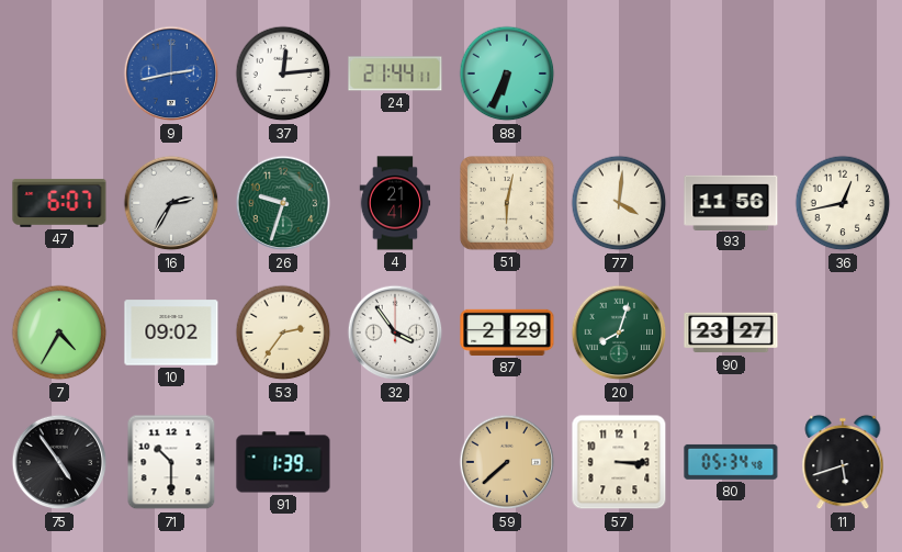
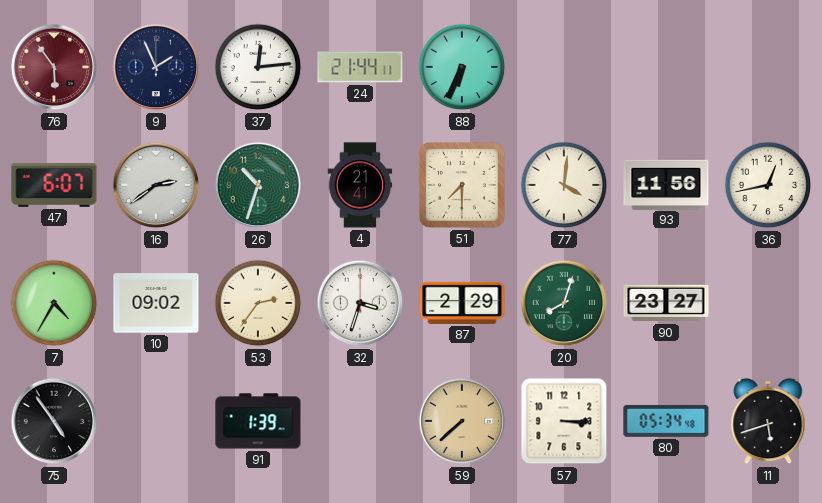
76: none -> 5:54
9: 2:43 -> 1:56
9 dial: blue -> navy
16: 2:35 -> 2:39
26: 9:33 -> 10:33
51: 6:02 -> 7:30
32: 3:54 -> 3:33
71: 10:30 -> none
